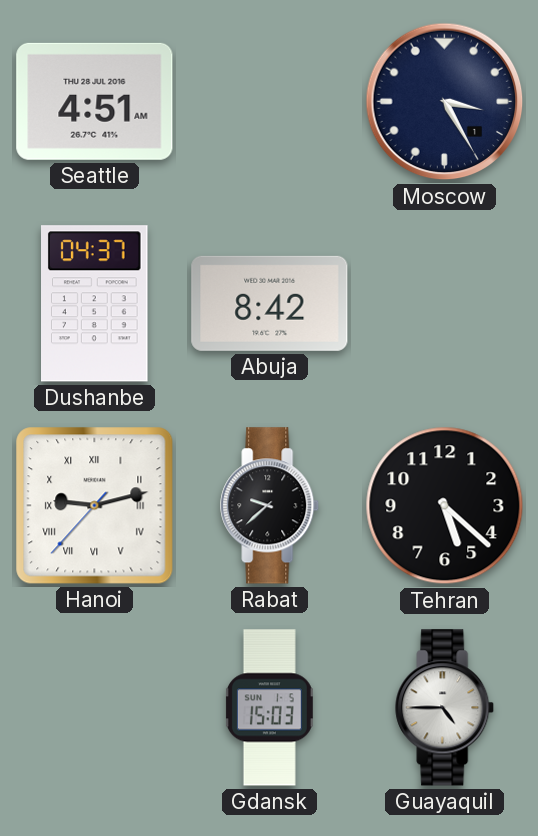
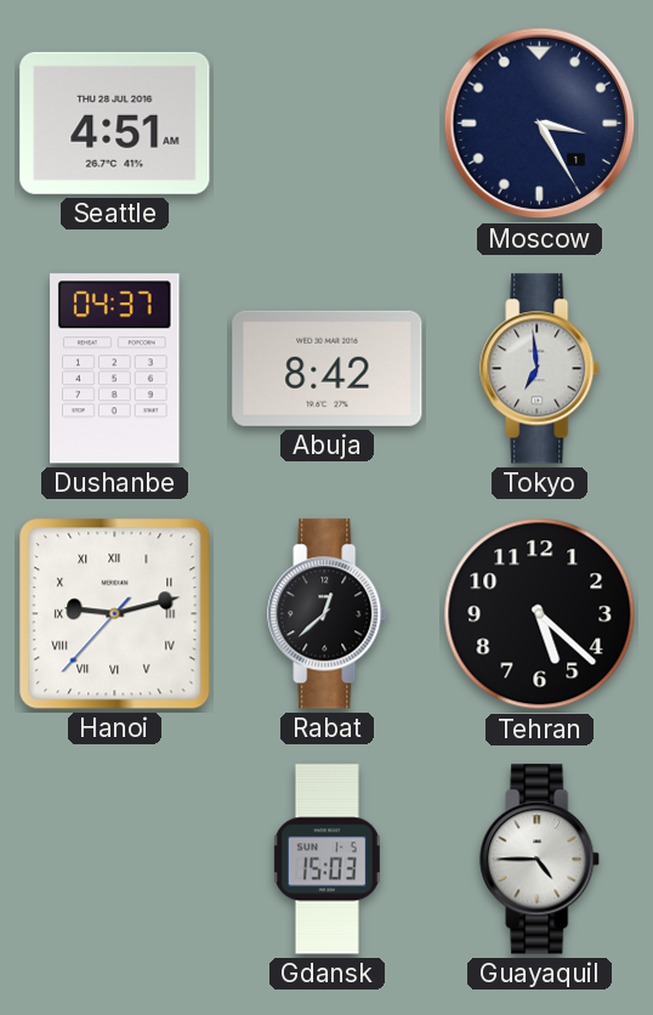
Tokyo: none -> 6:59
Rabat: 9:38 -> 12:38
